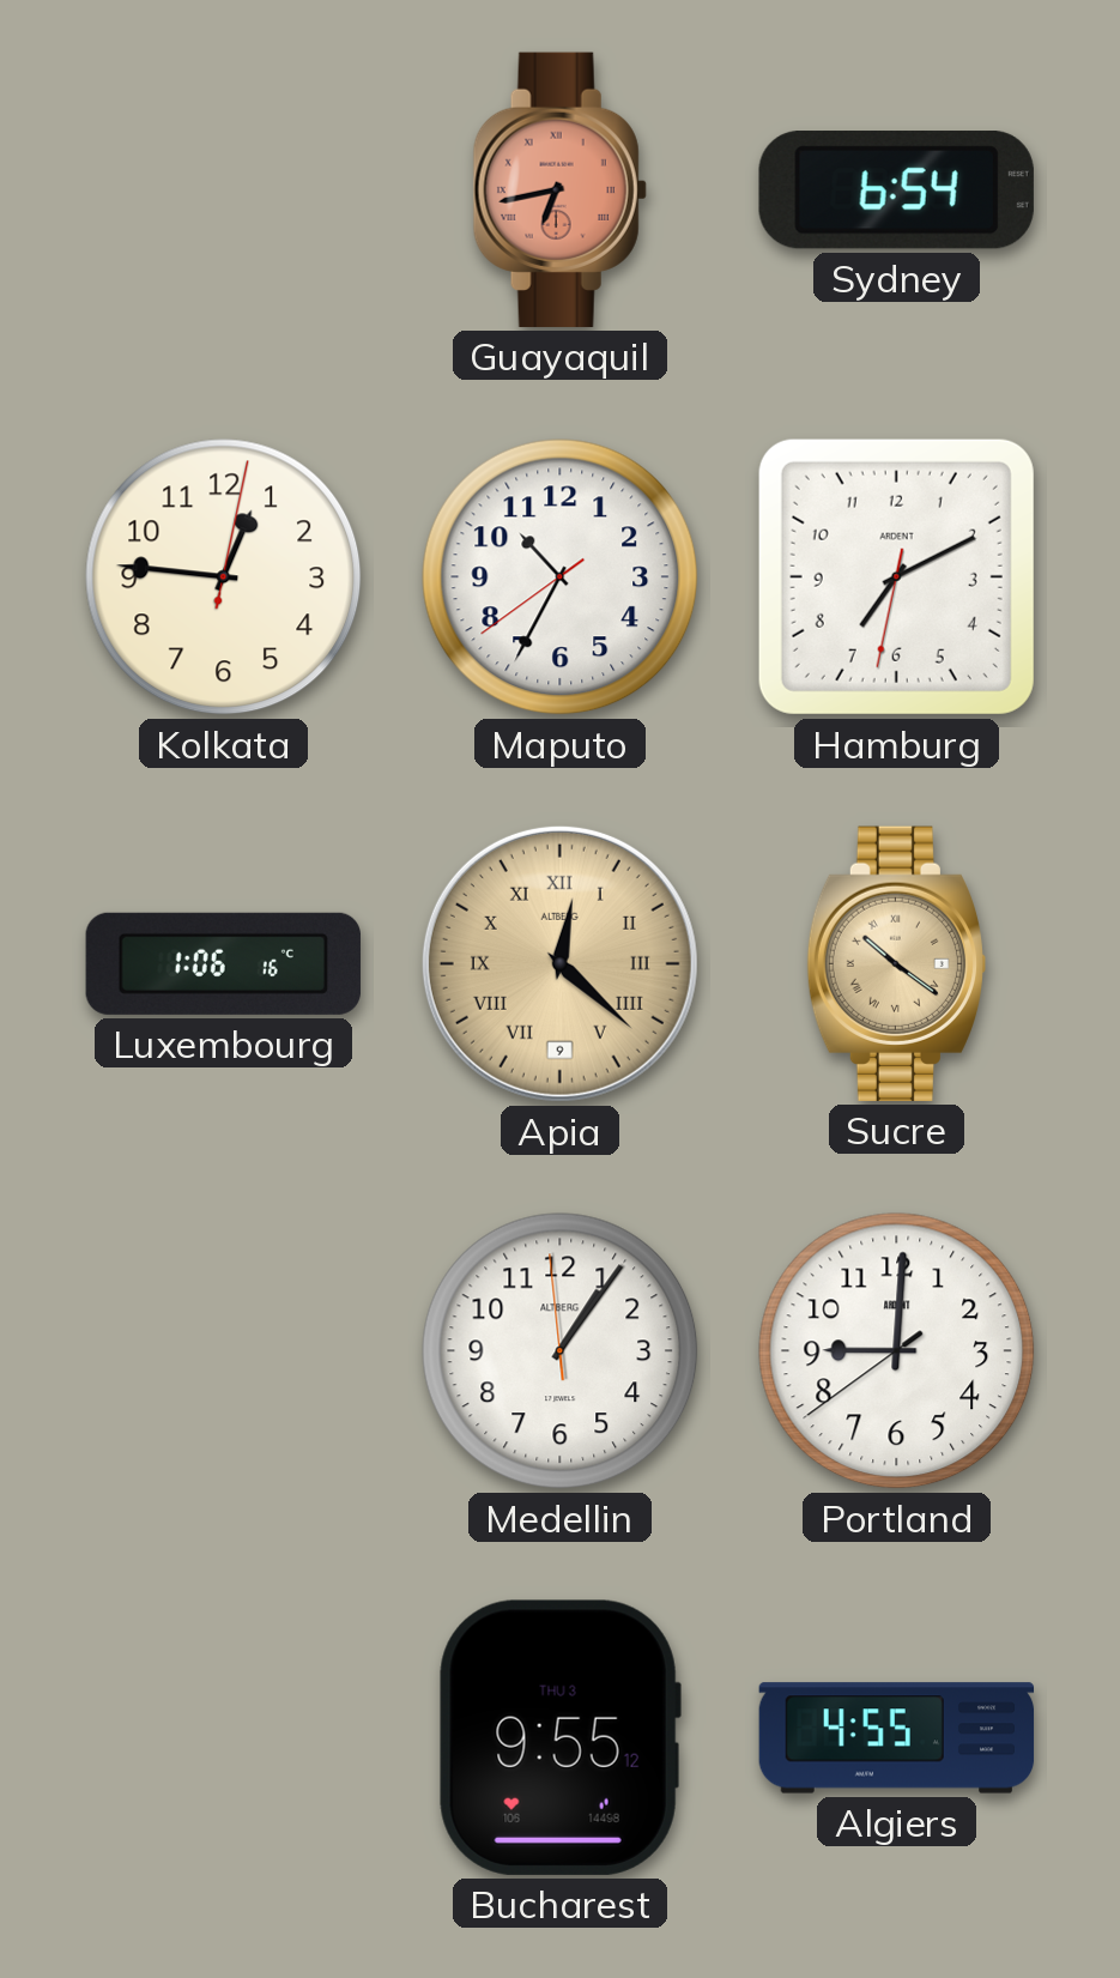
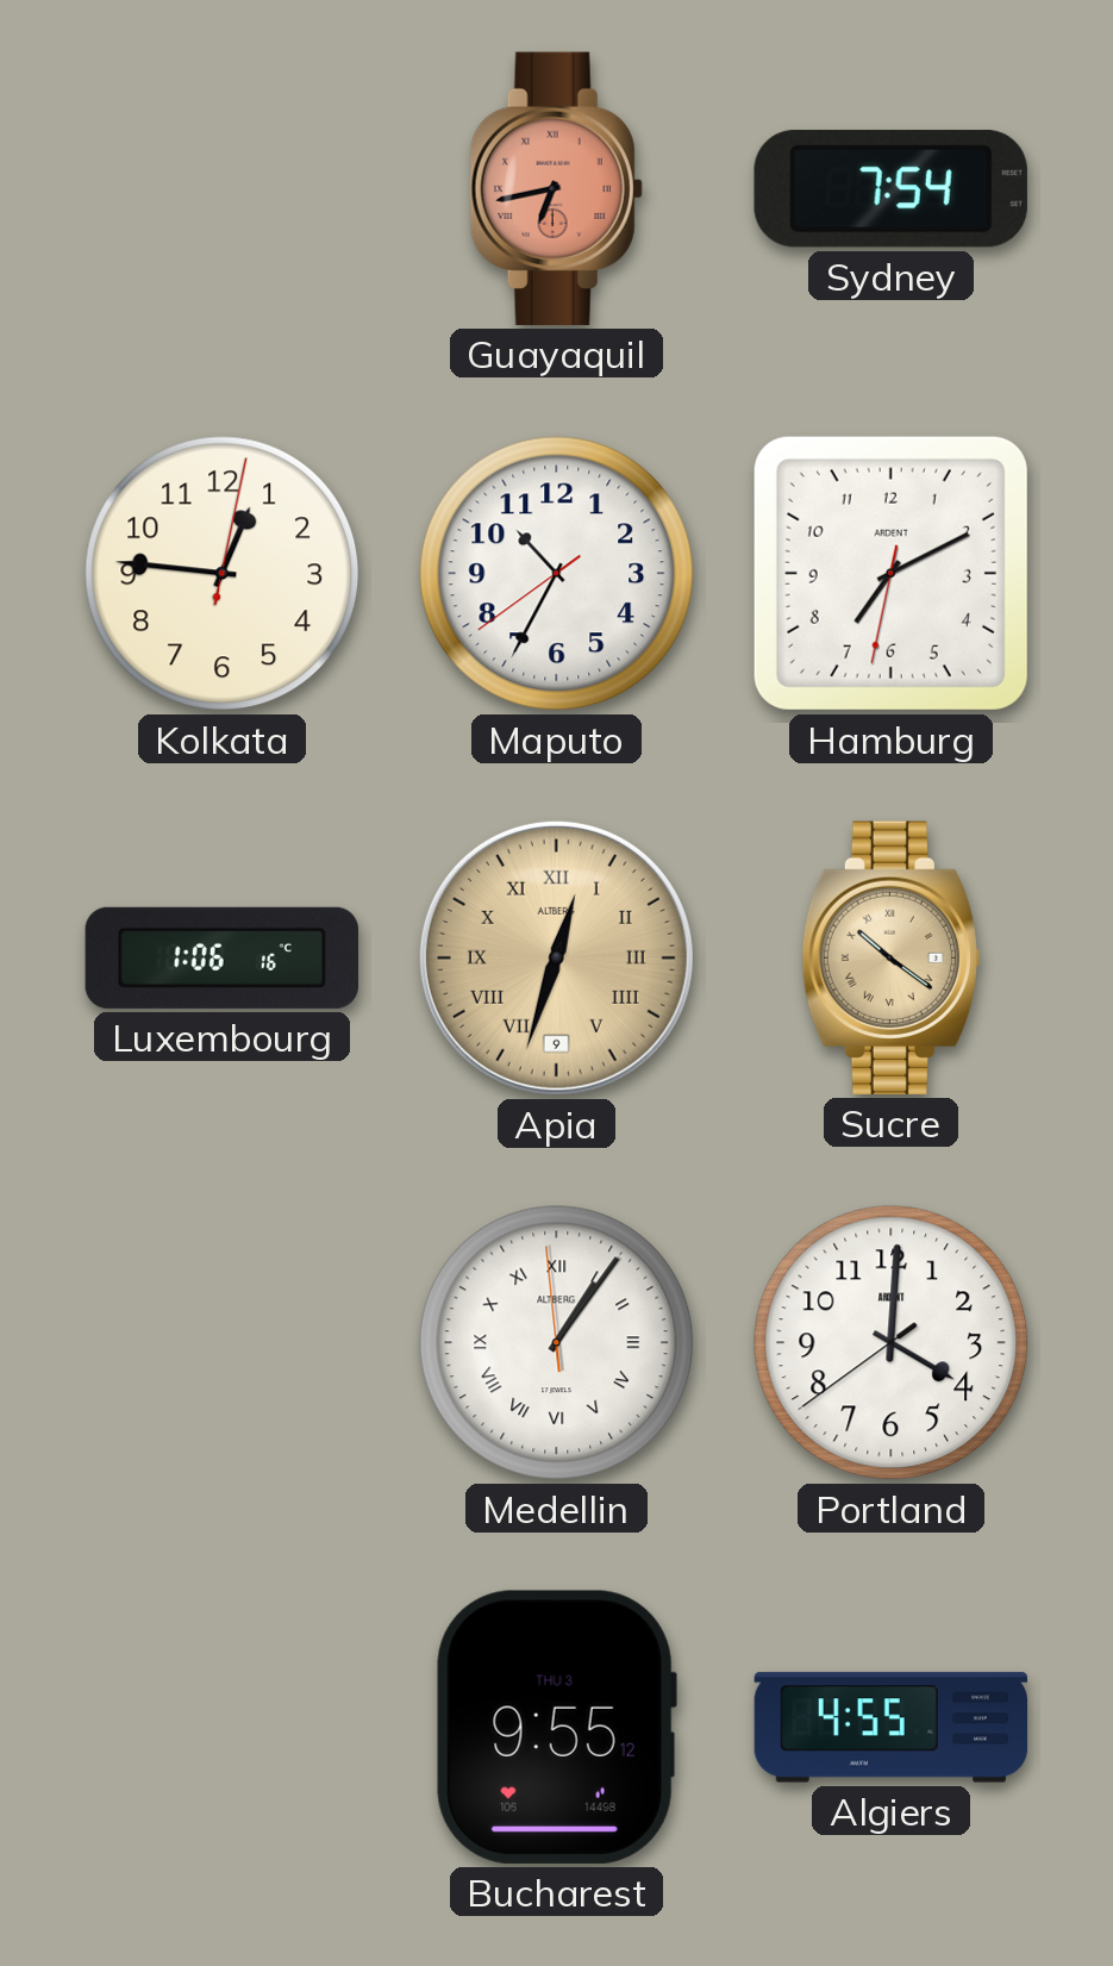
Sydney: 6:54 -> 7:54
Apia: 12:22 -> 12:33
Medellin numerals: Arabic -> Roman
Portland: 9:00 -> 4:00
